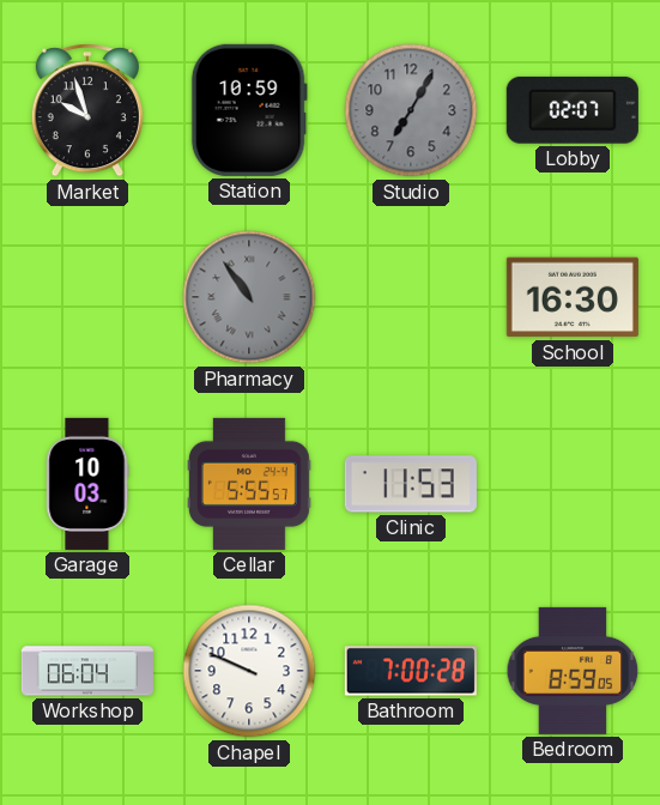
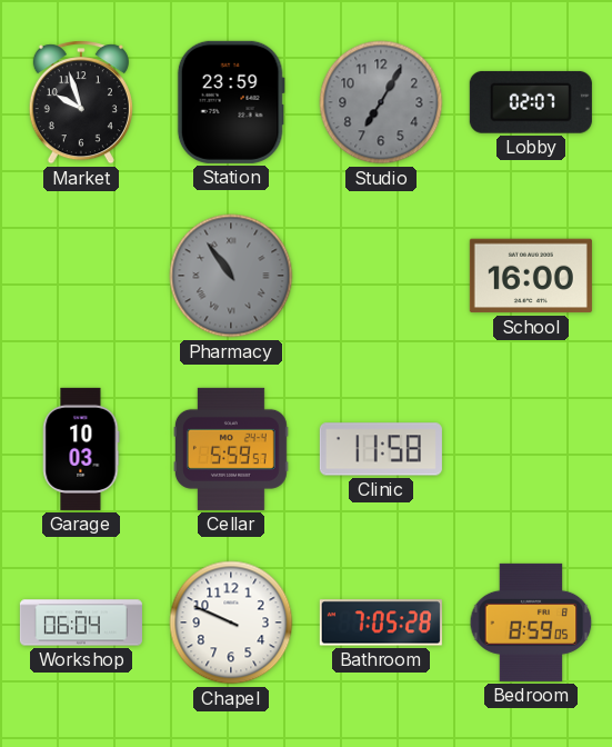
Station: 10:59 -> 23:59
School: 16:30 -> 16:00
Cellar: 5:55 -> 5:59
Clinic: 11:53 -> 11:58
Bathroom: 7:00 -> 7:05
